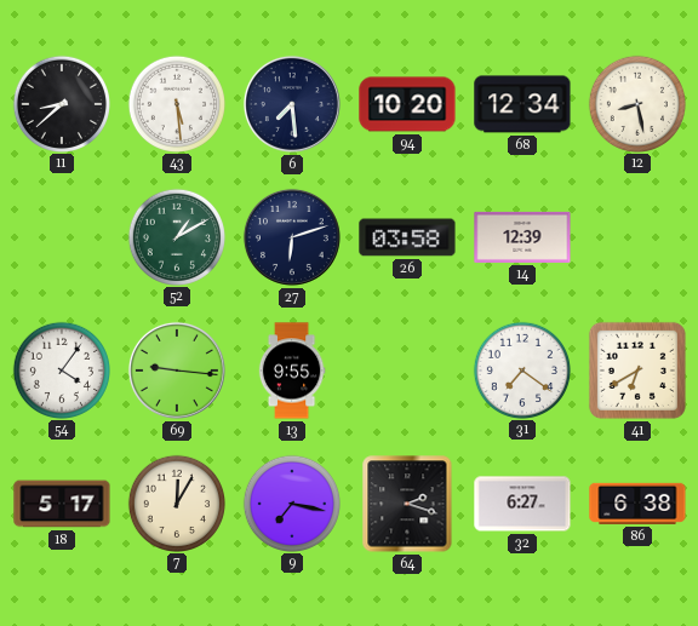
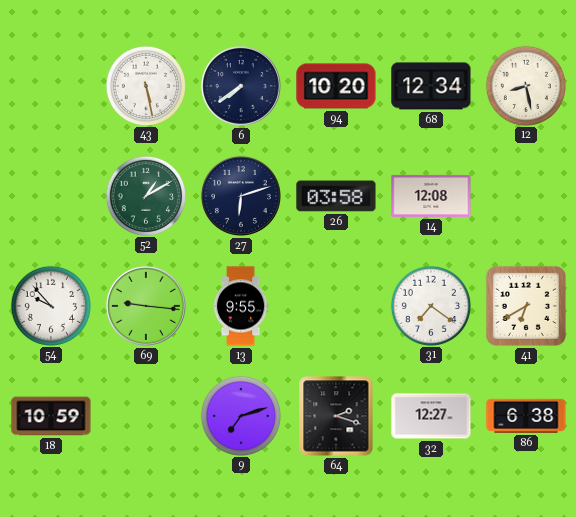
11: 8:38 -> none
43: 5:29 -> 5:28
6: 7:29 -> 7:39
14: 12:39 -> 12:08
54: 4:06 -> 9:53
18: 5:17 -> 10:59
7: 12:05 -> none
9: 7:17 -> 7:12
32: 6:27 -> 12:27
